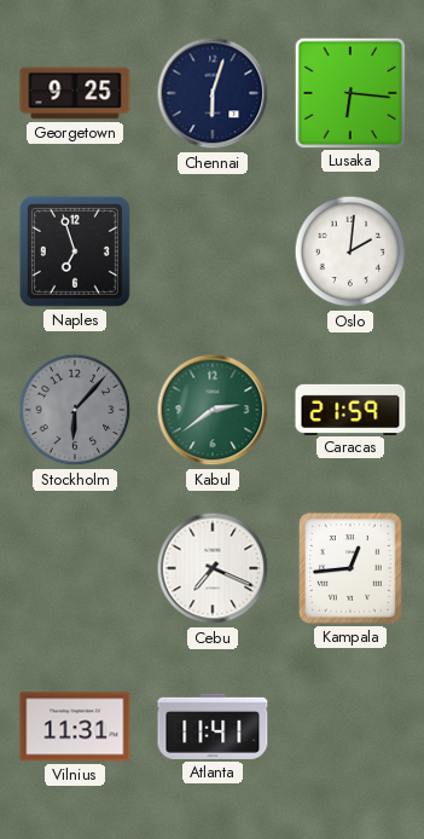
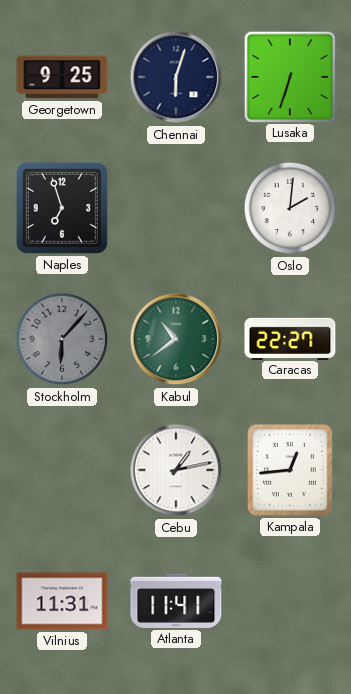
Lusaka: 6:16 -> 6:33
Kabul: 2:39 -> 10:39
Caracas: 21:59 -> 22:27
Cebu: 7:19 -> 1:13
